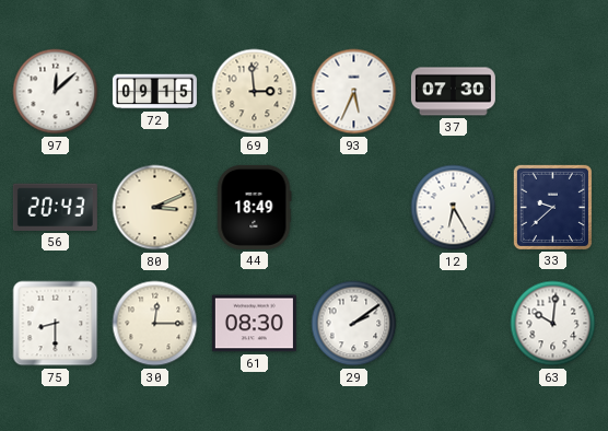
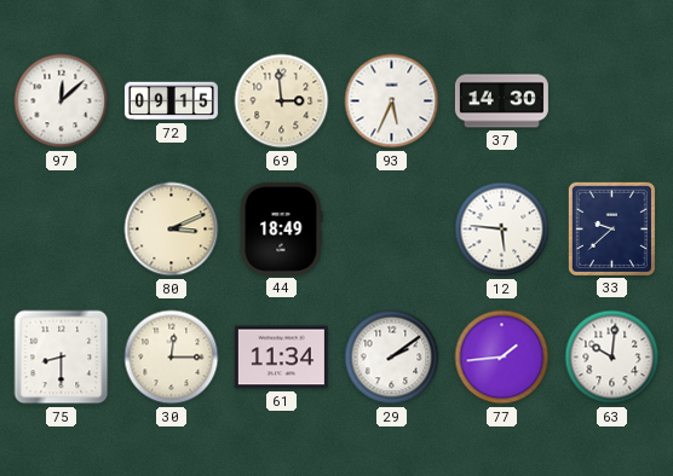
37: 07:30 -> 14:30
56: 20:43 -> none
12: 6:25 -> 5:46
61: 08:30 -> 11:34
77: none -> 1:44
